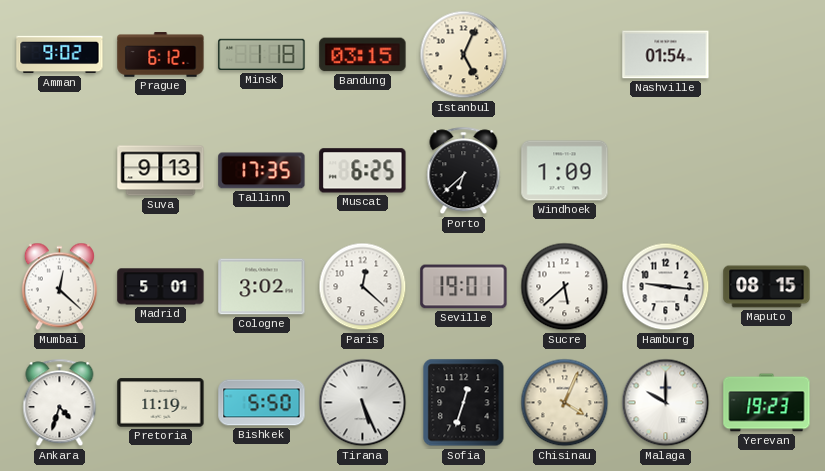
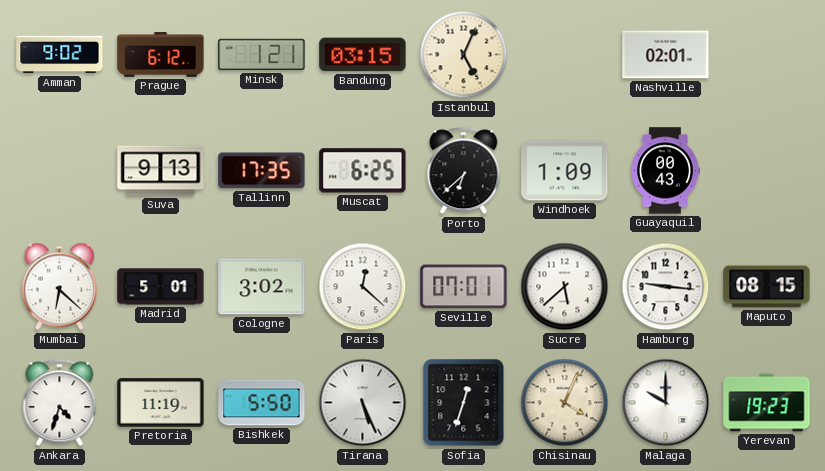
Minsk: 1:18 -> 1:21
Nashville: 01:54 -> 02:01
Guayaquil: none -> 00:43
Mumbai: 12:22 -> 6:22
Seville: 19:01 -> 07:01
